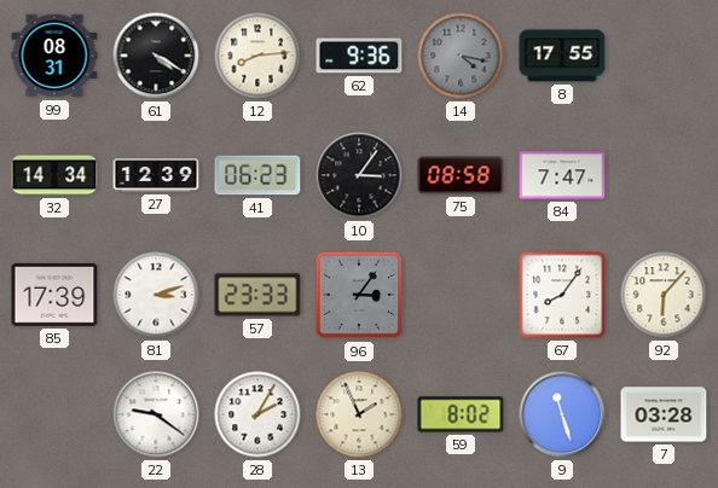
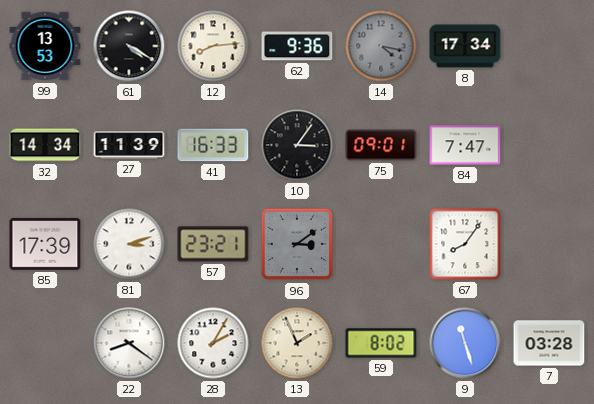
99: 08:31 -> 13:53
8: 17:55 -> 17:34
27: 12:39 -> 11:39
41: 06:23 -> 16:33
75: 08:58 -> 09:01
57: 23:33 -> 23:21
96: 3:06 -> 3:09
92: 6:07 -> none
22: 9:21 -> 8:21
